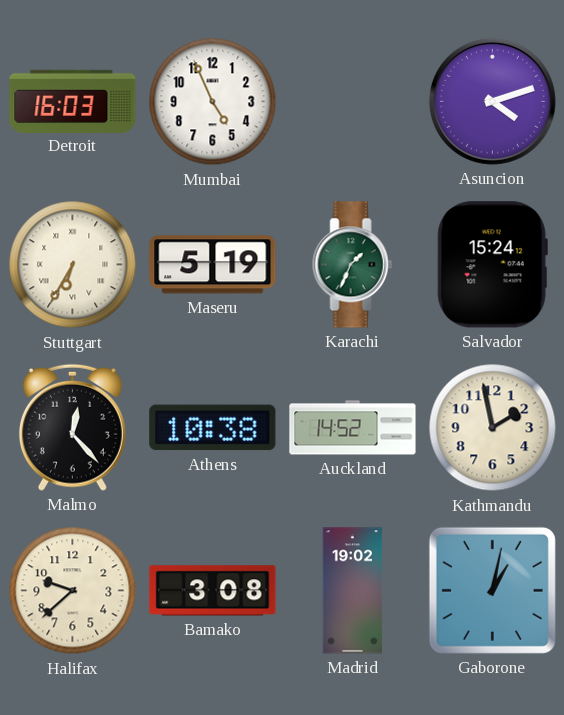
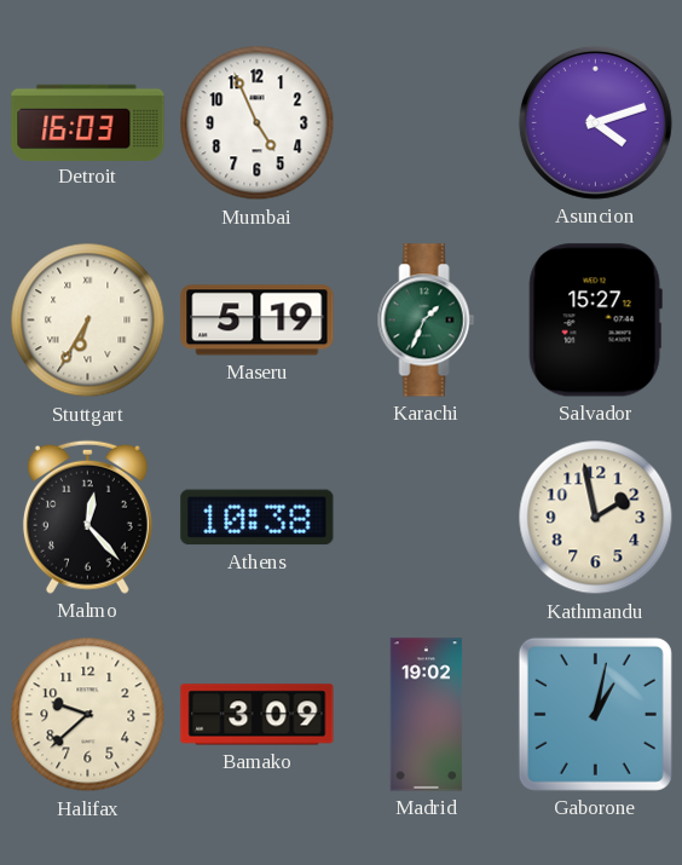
Salvador: 15:24 -> 15:27
Auckland: 14:52 -> none
Bamako: 3:08 -> 3:09
